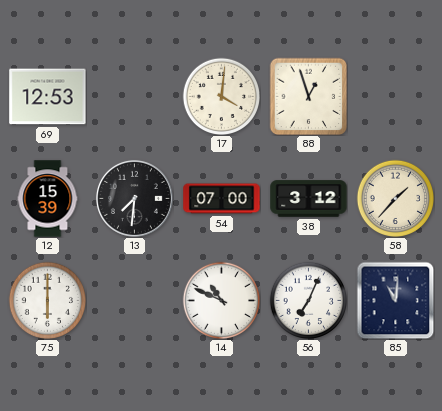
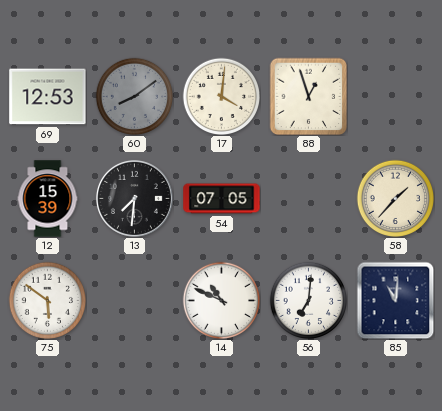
60: none -> 8:09
54: 07:00 -> 07:05
38: 3:12 -> none
75: 6:00 -> 5:51
56: 7:04 -> 7:01
